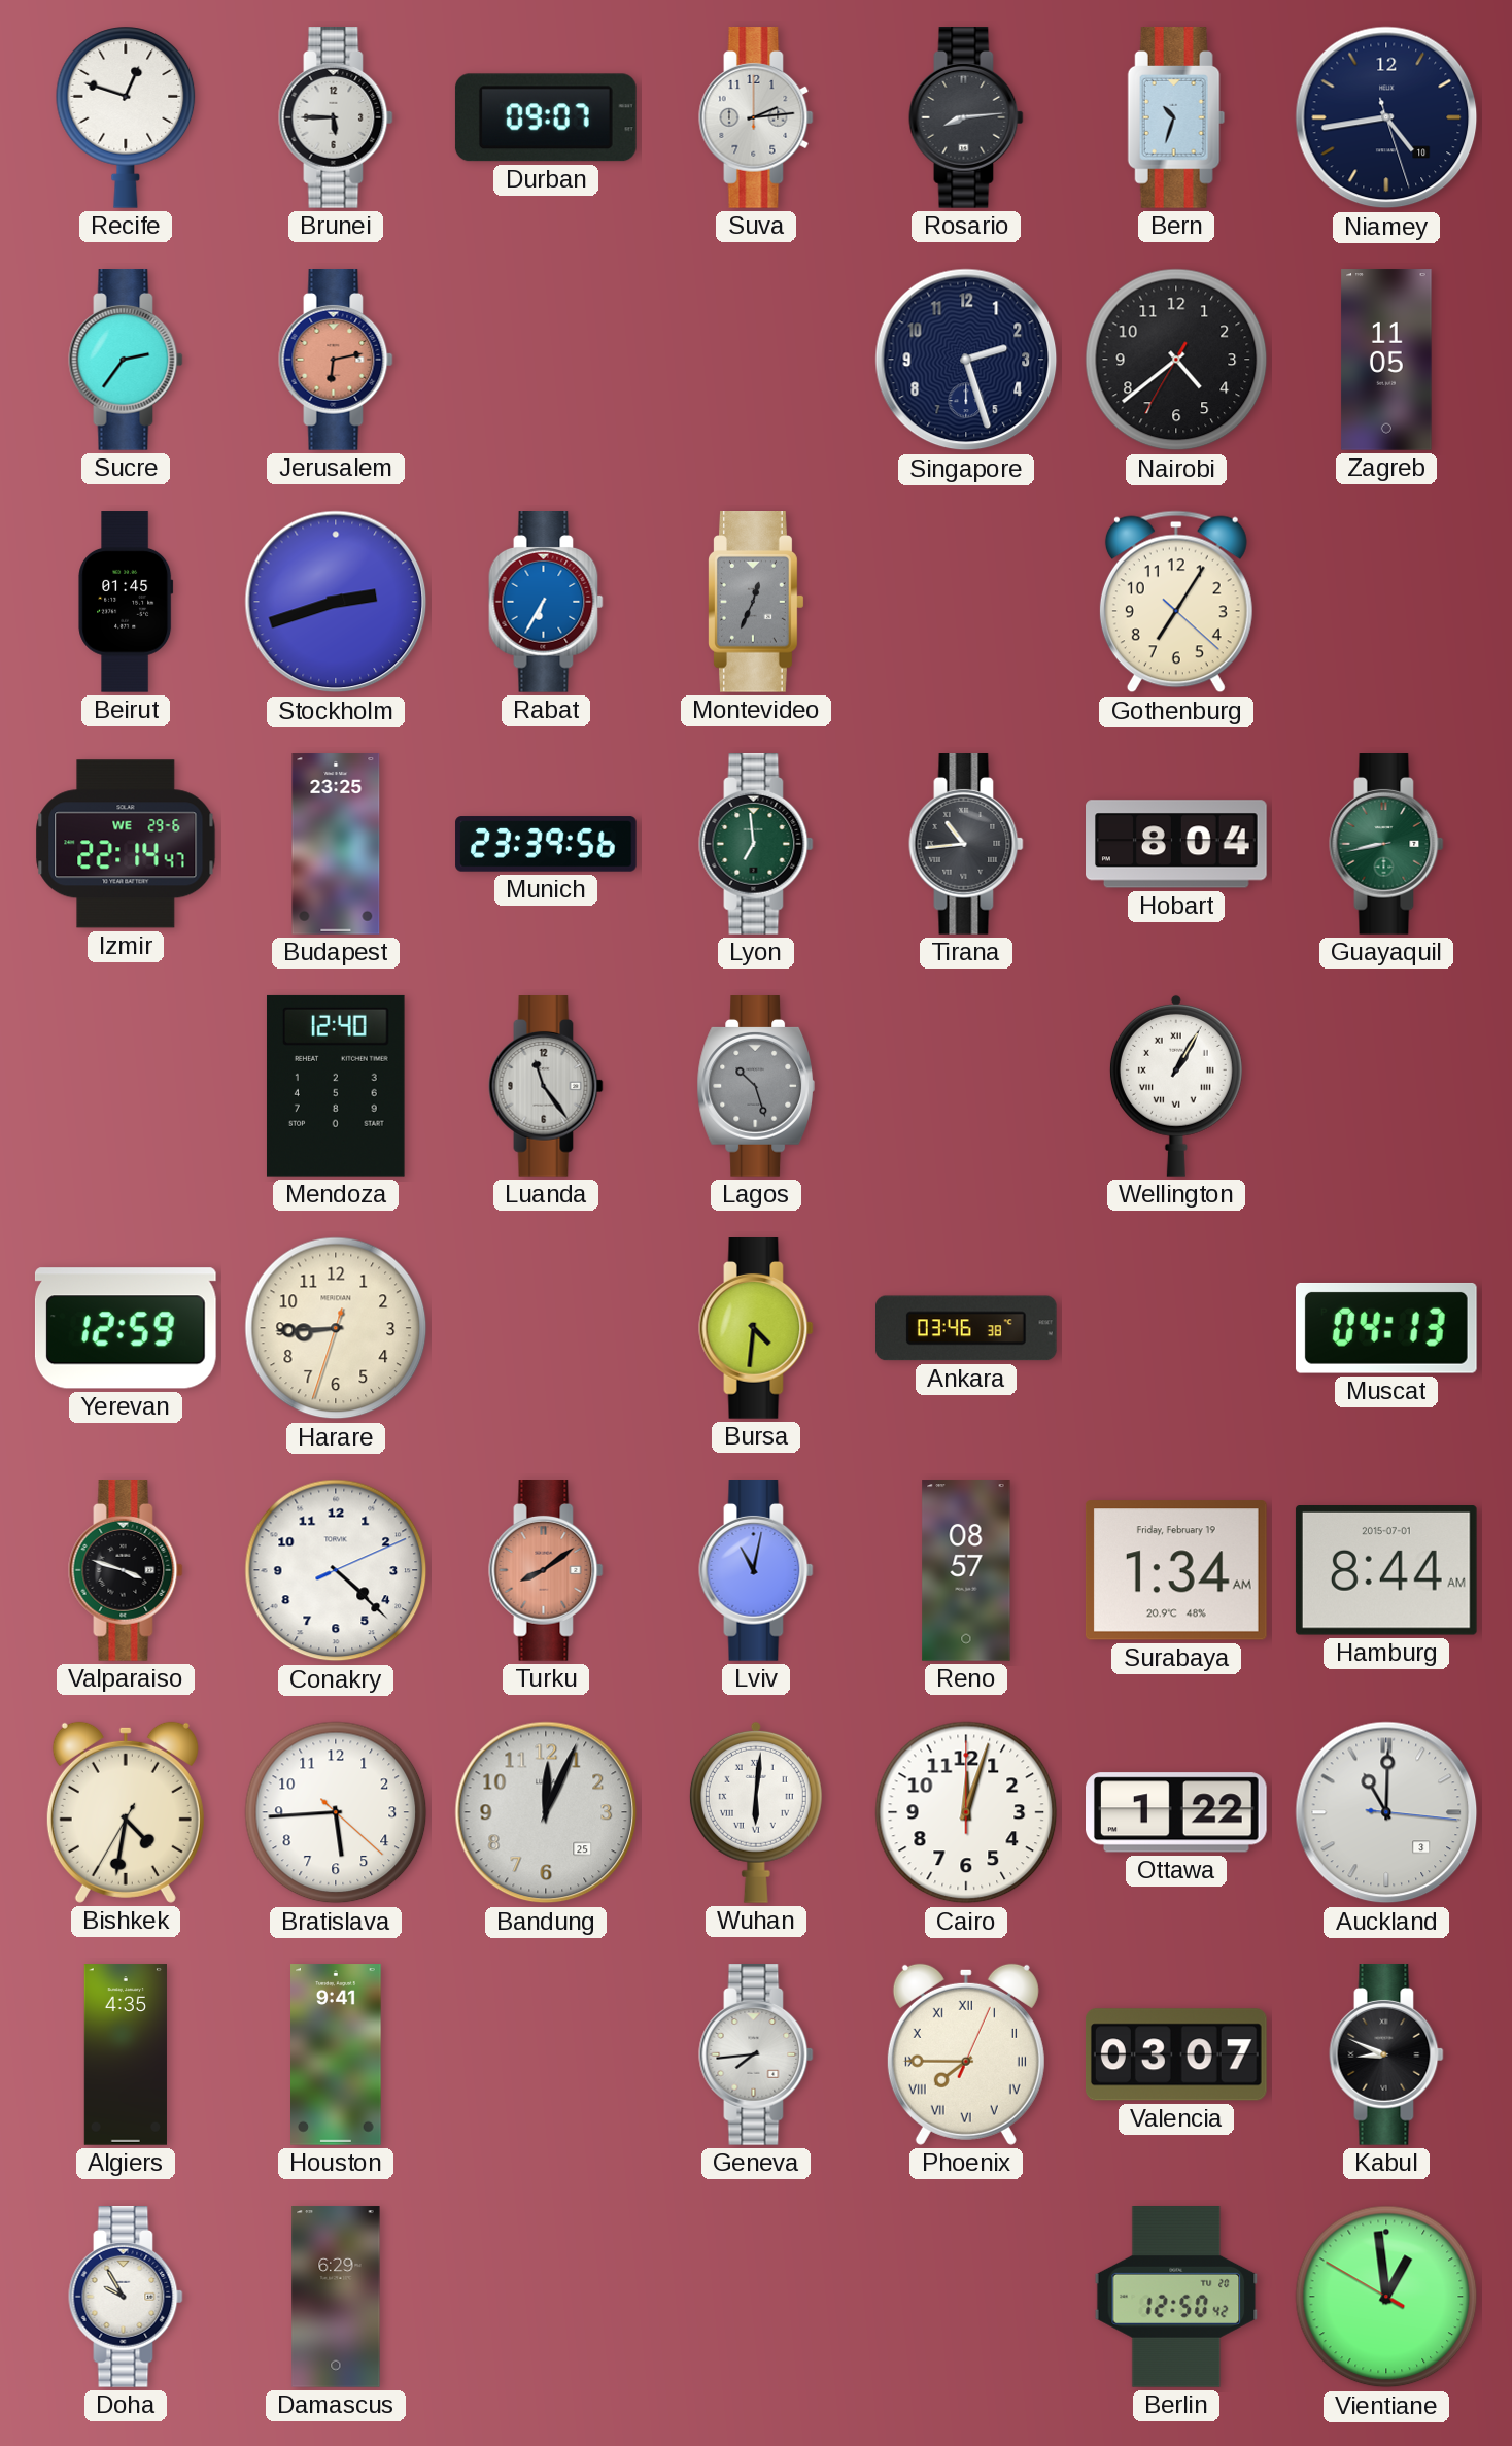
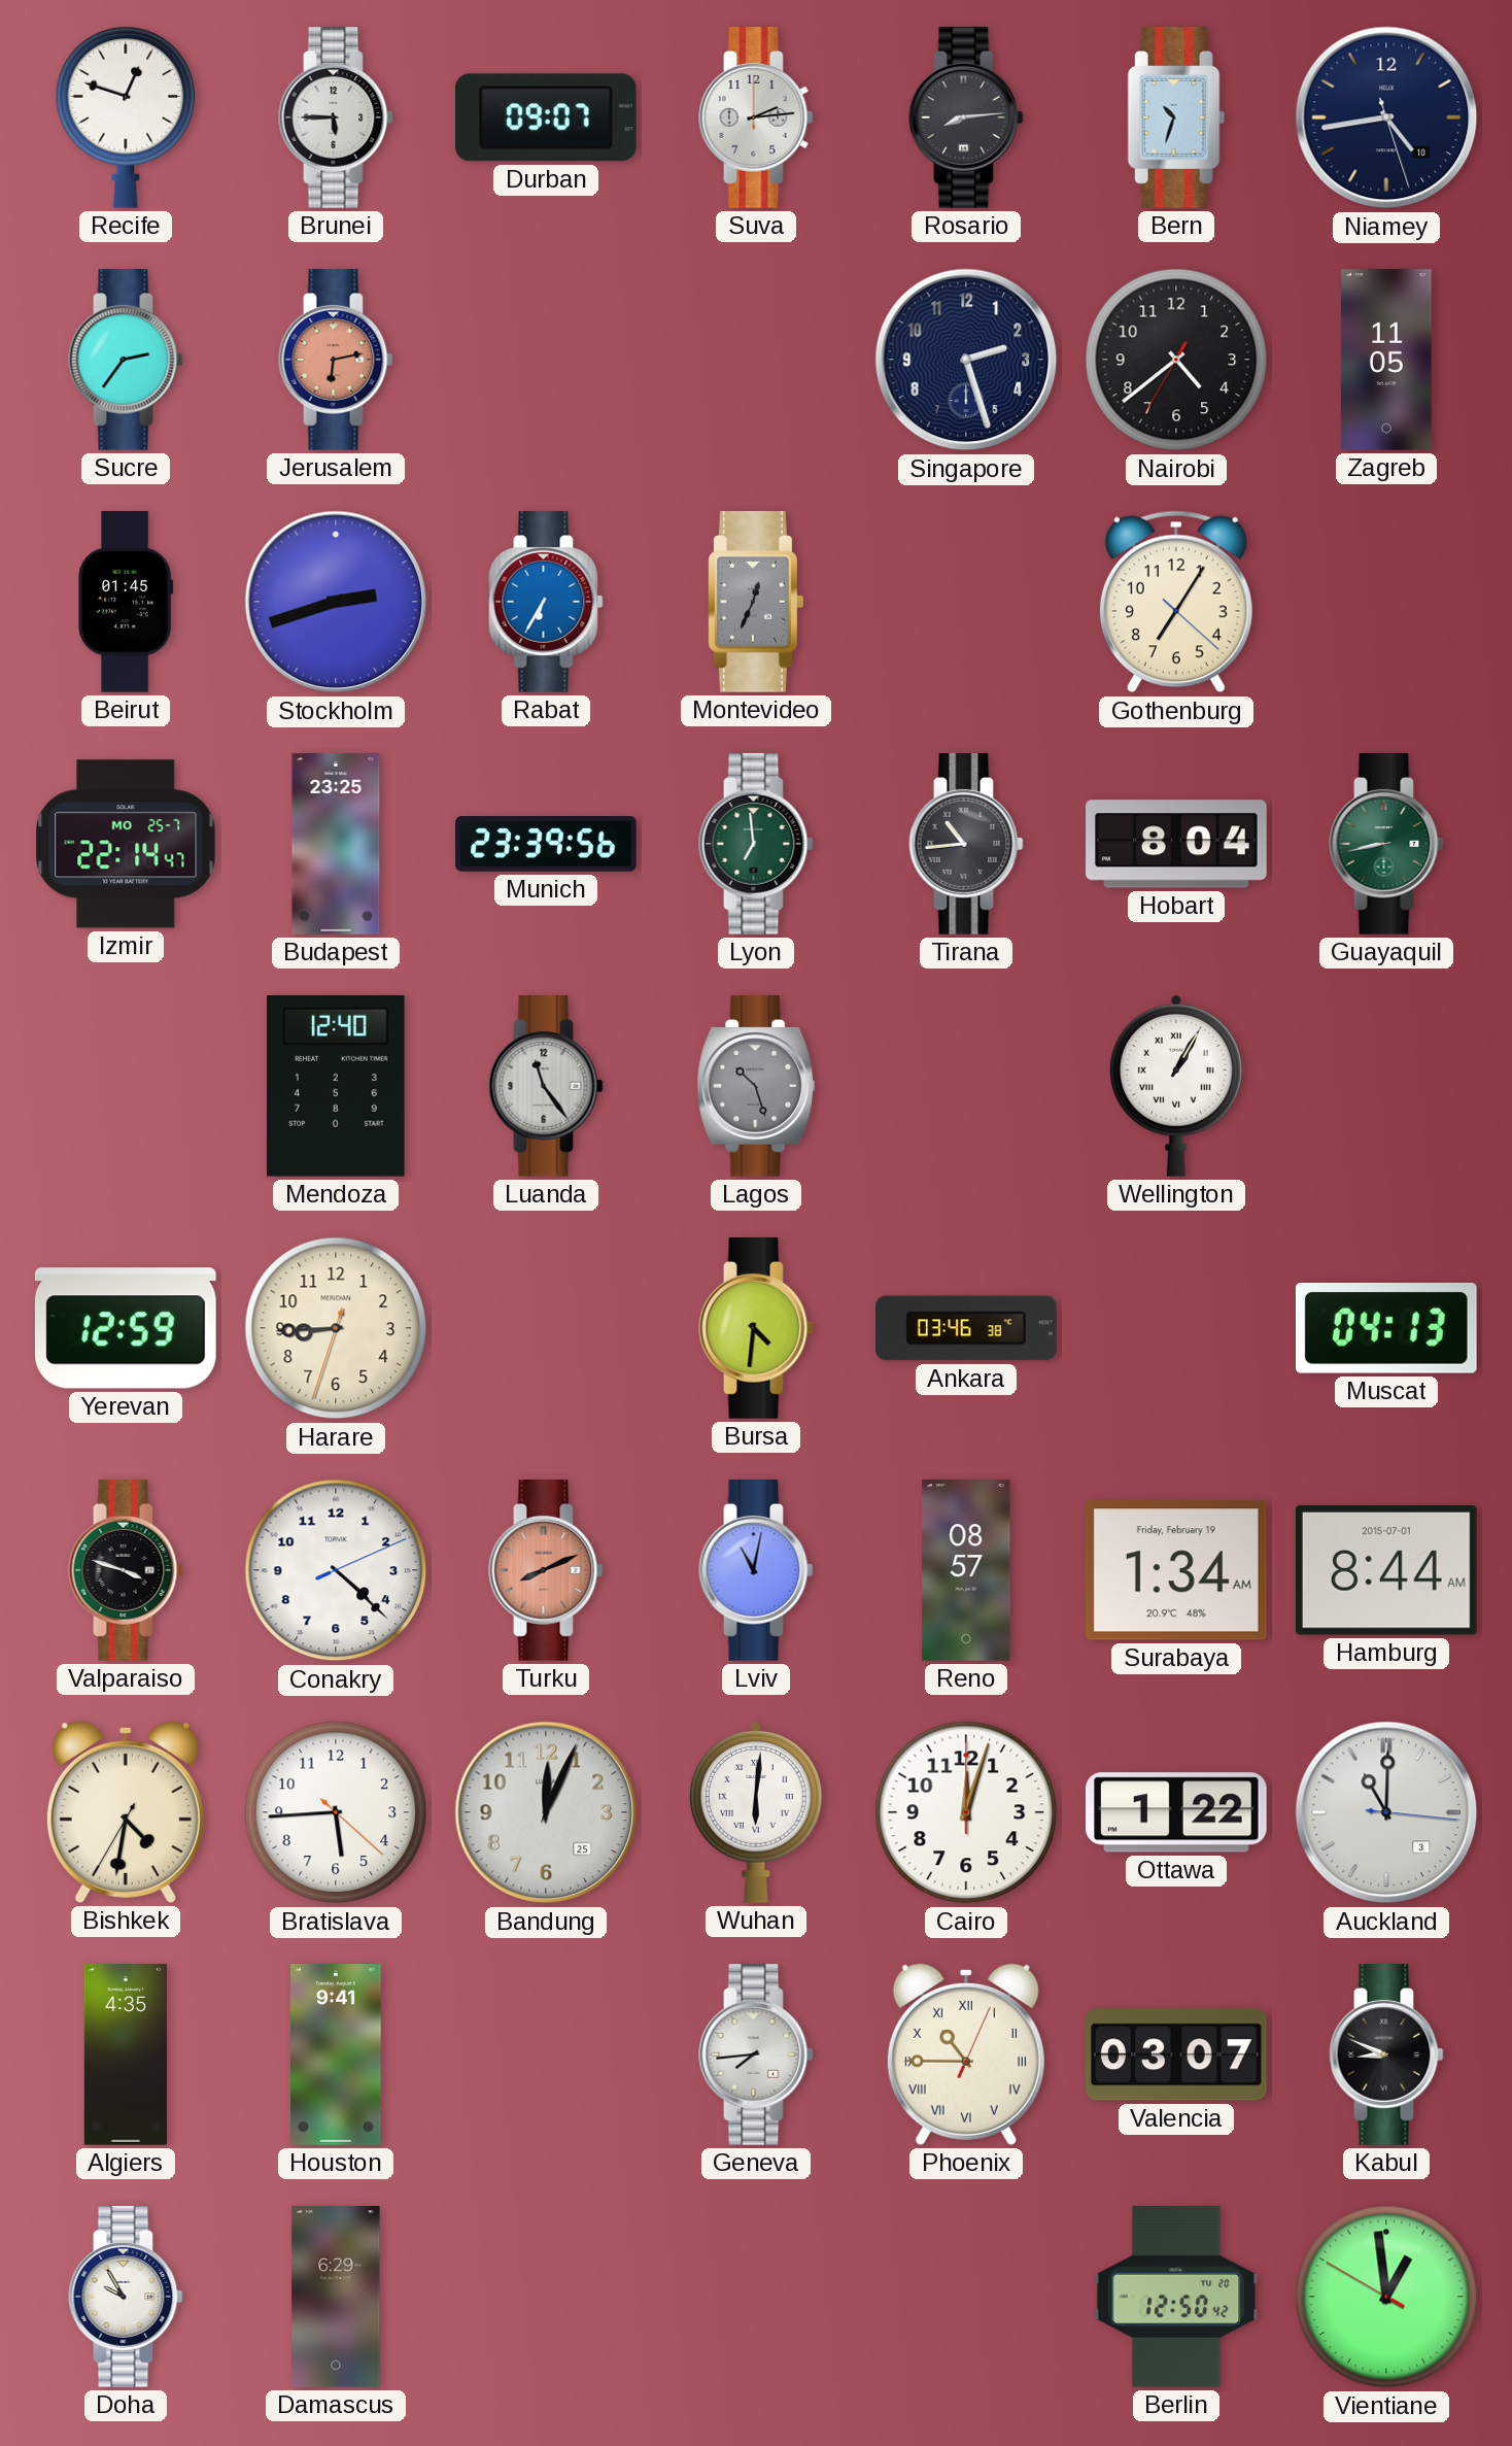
Izmir date: WE 29-6 -> MO 25-7
Turku: 8:09 -> 8:11
Phoenix: 7:45 -> 10:45
